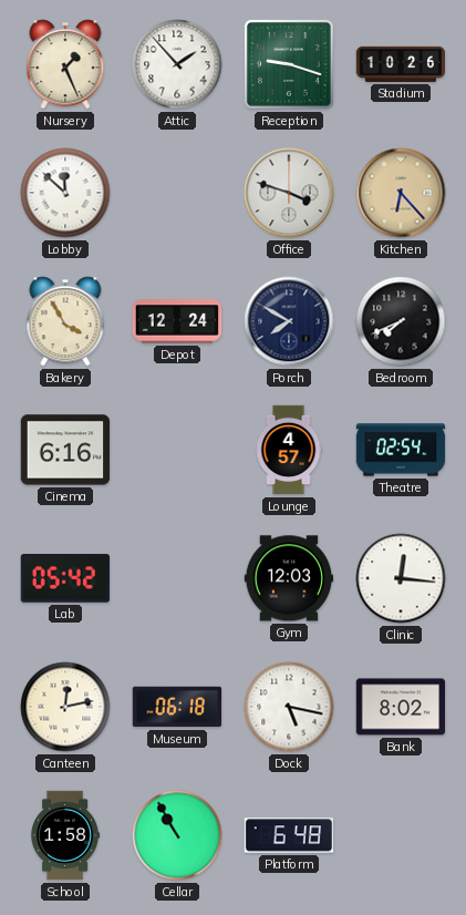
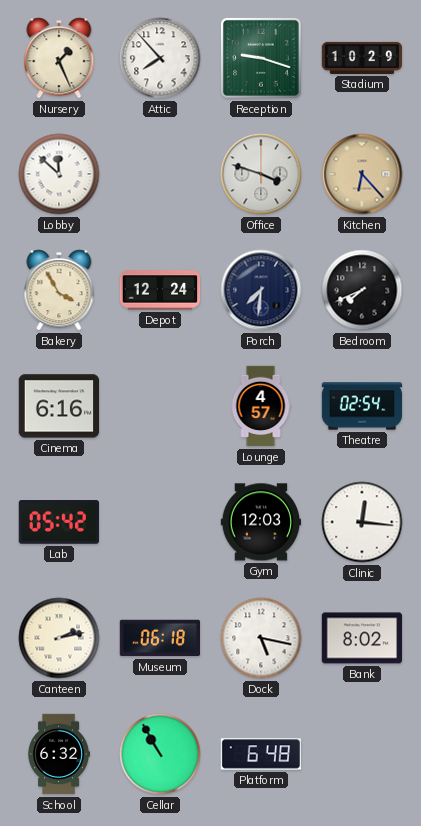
Attic: 1:53 -> 7:53
Stadium: 10:26 -> 10:29
Porch: 7:50 -> 7:31
Canteen: 12:13 -> 2:13
School: 1:58 -> 6:32
